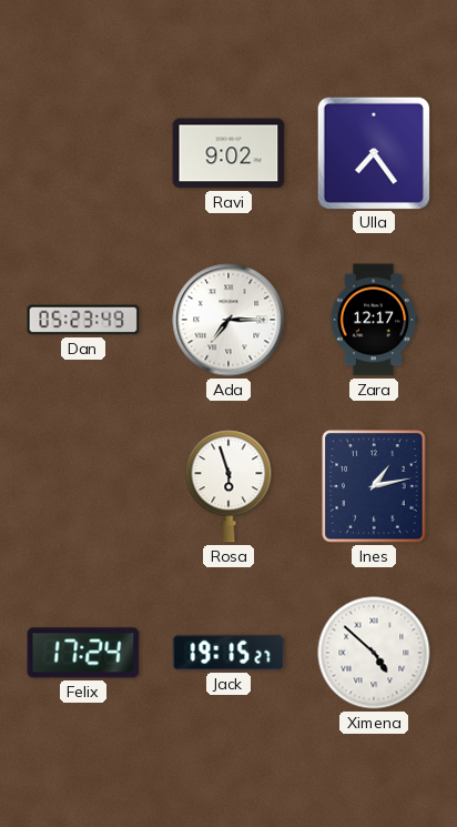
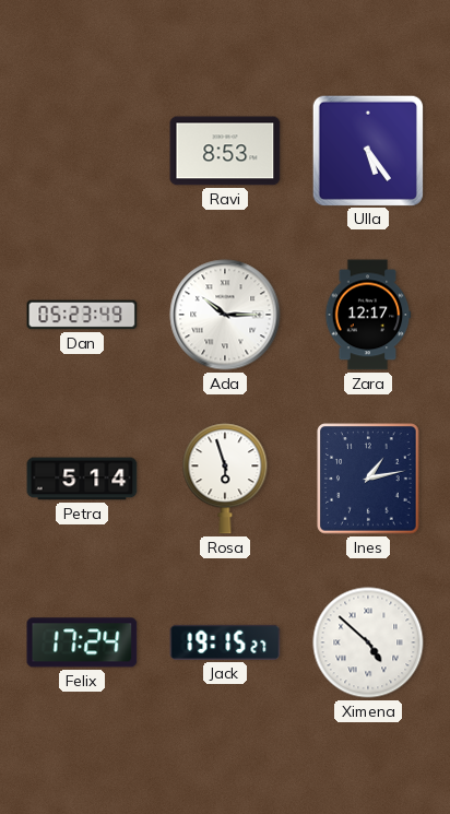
Ravi: 9:02 -> 8:53
Ulla: 7:24 -> 5:24
Ada: 7:15 -> 10:15
Petra: none -> 5:14
